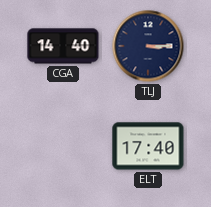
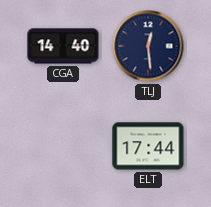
TLJ: 3:15 -> 12:29
ELT: 17:40 -> 17:44
